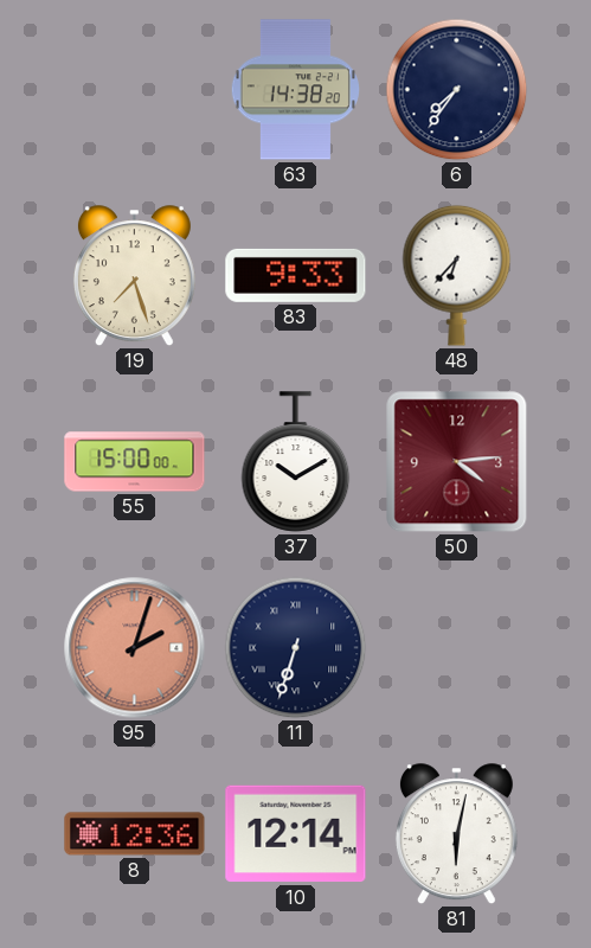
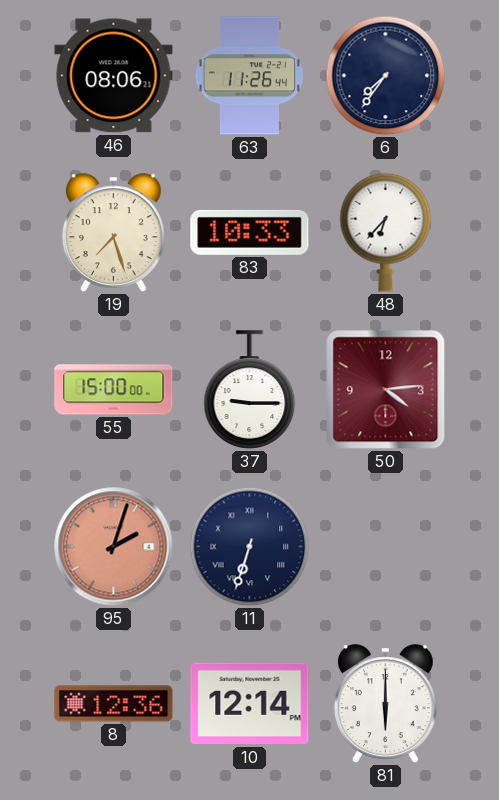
46: none -> 08:06
63: 14:38 -> 11:26
83: 9:33 -> 10:33
37: 10:10 -> 9:15
81: 6:02 -> 6:00
